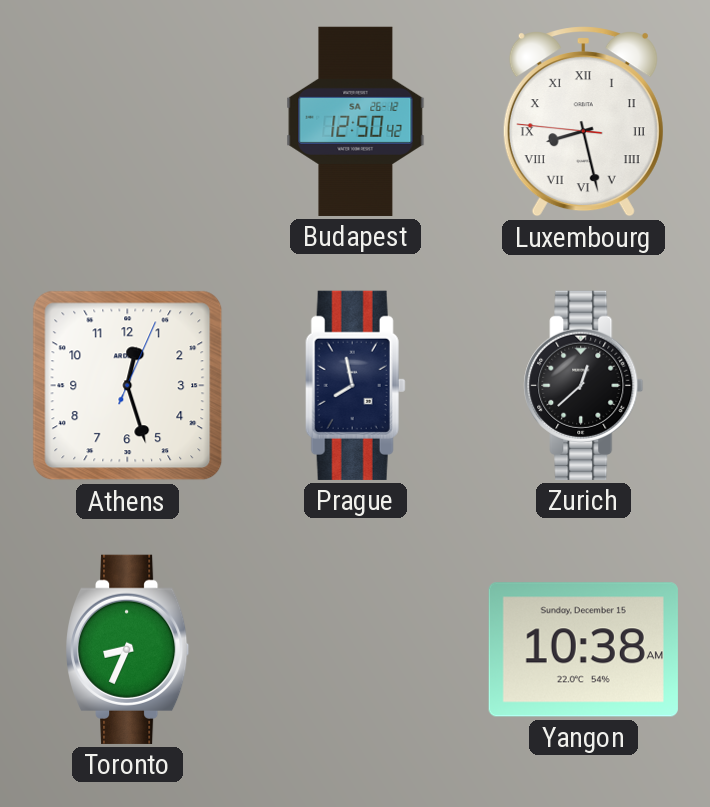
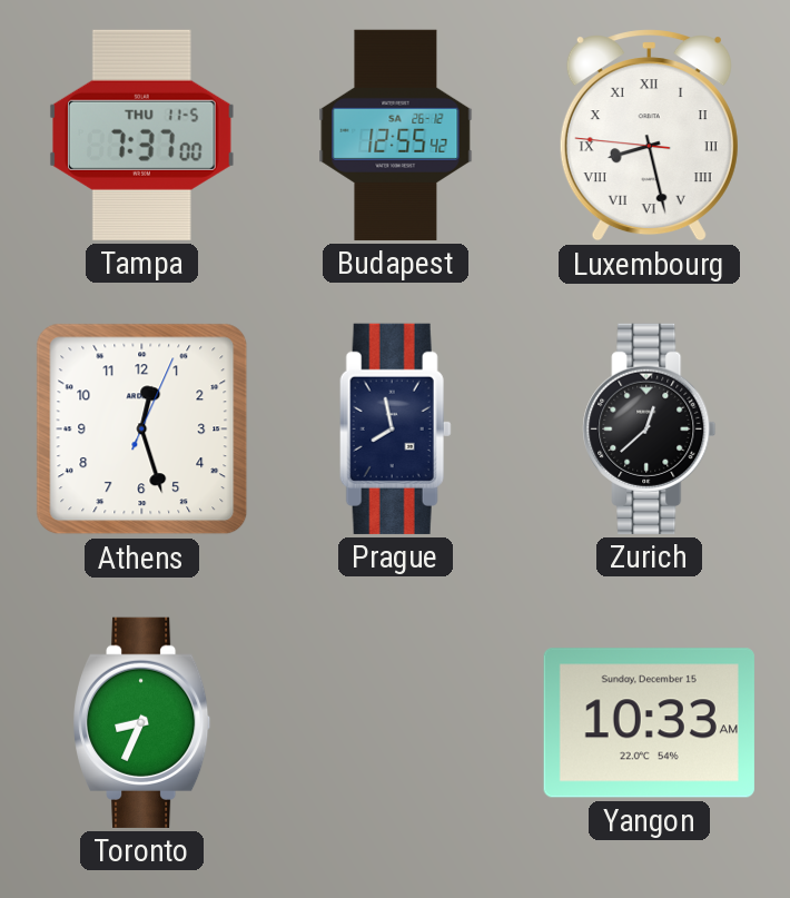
Tampa: none -> 7:37
Budapest: 12:50 -> 12:55
Yangon: 10:38 -> 10:33
